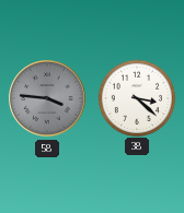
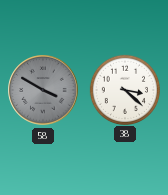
58: 3:46 -> 3:50
